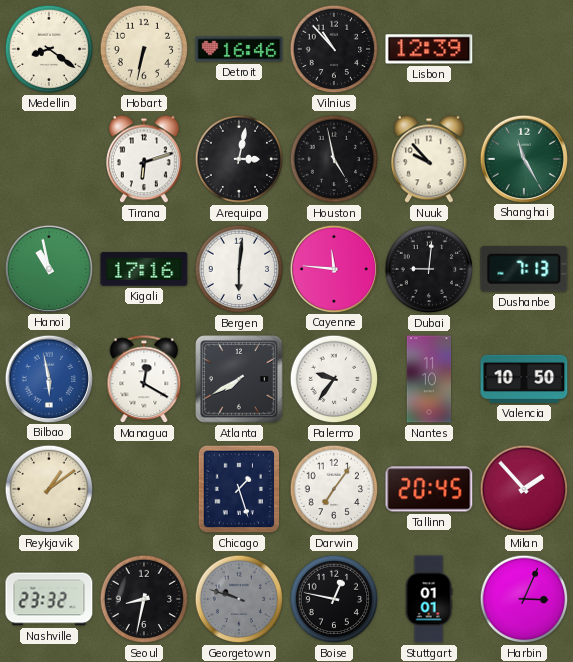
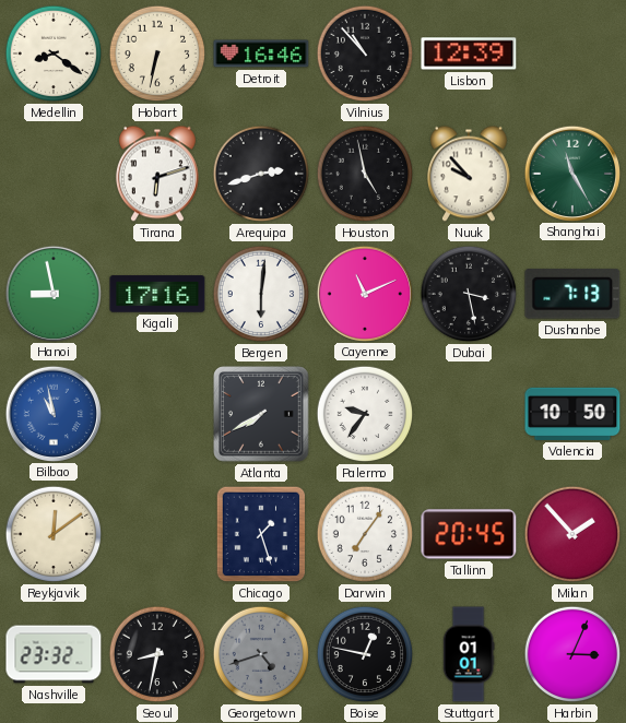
Arequipa: 3:02 -> 2:42
Hanoi: 10:58 -> 8:58
Cayenne: 11:46 -> 11:11
Dubai: 9:01 -> 3:28
Bilbao: 5:58 -> 10:58
Managua: 12:20 -> none
Nantes: 11:10 -> none
Reykjavik: 1:09 -> 12:09
Georgetown: 9:48 -> 4:42
